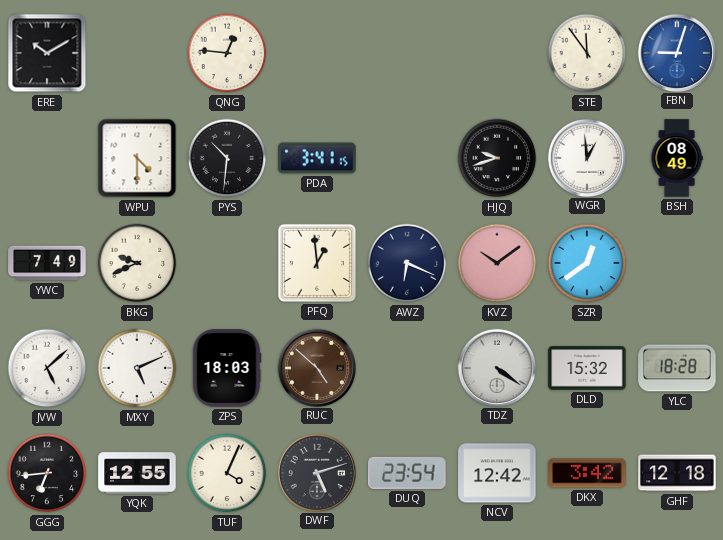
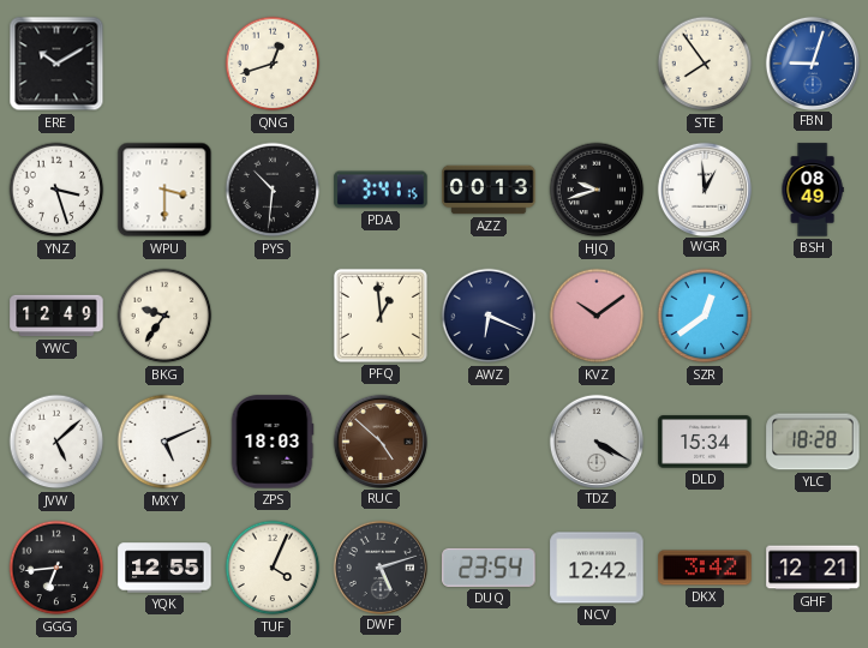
QNG: 12:46 -> 12:42
STE: 11:54 -> 7:54
YNZ: none -> 3:27
WPU: 4:30 -> 3:30
AZZ: none -> 00:13
YWC: 7:49 -> 12:49
BKG: 9:41 -> 9:36
TDZ: 4:21 -> 4:20
DLD: 15:32 -> 15:34
GHF: 12:18 -> 12:21
